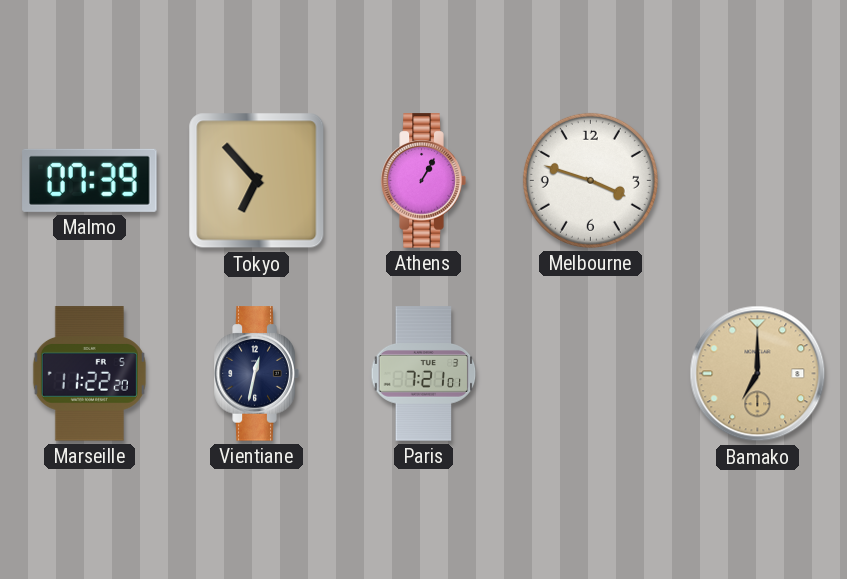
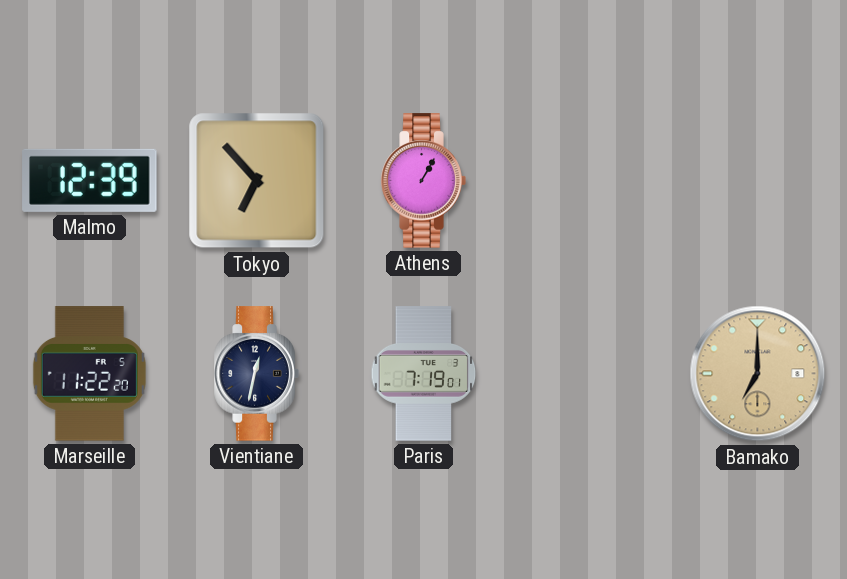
Malmo: 07:39 -> 12:39
Melbourne: 3:48 -> none
Paris: 7:21 -> 7:19
